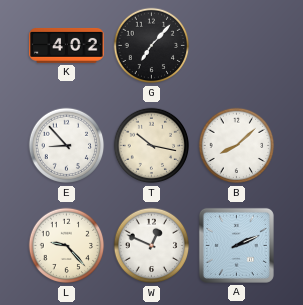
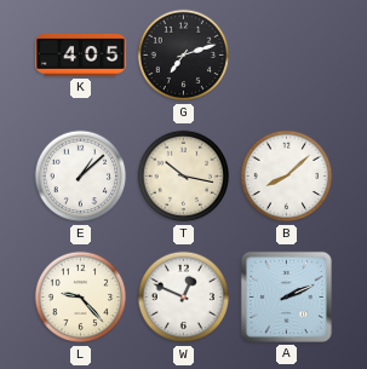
K: 4:02 -> 4:05
G: 7:07 -> 7:12
E: 8:53 -> 1:08
